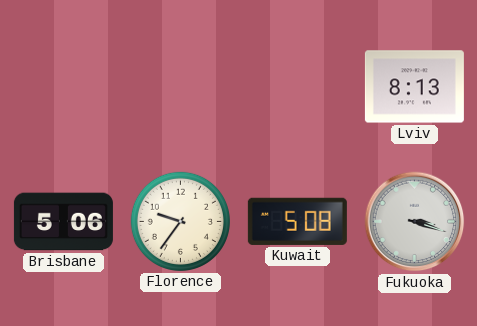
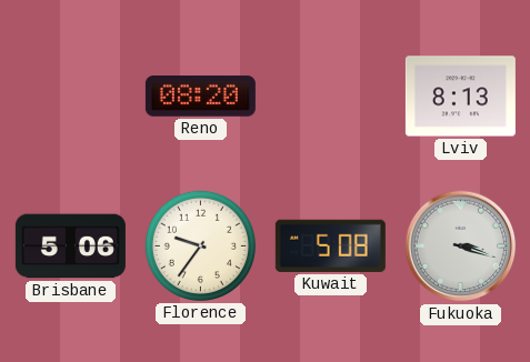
Reno: none -> 08:20
